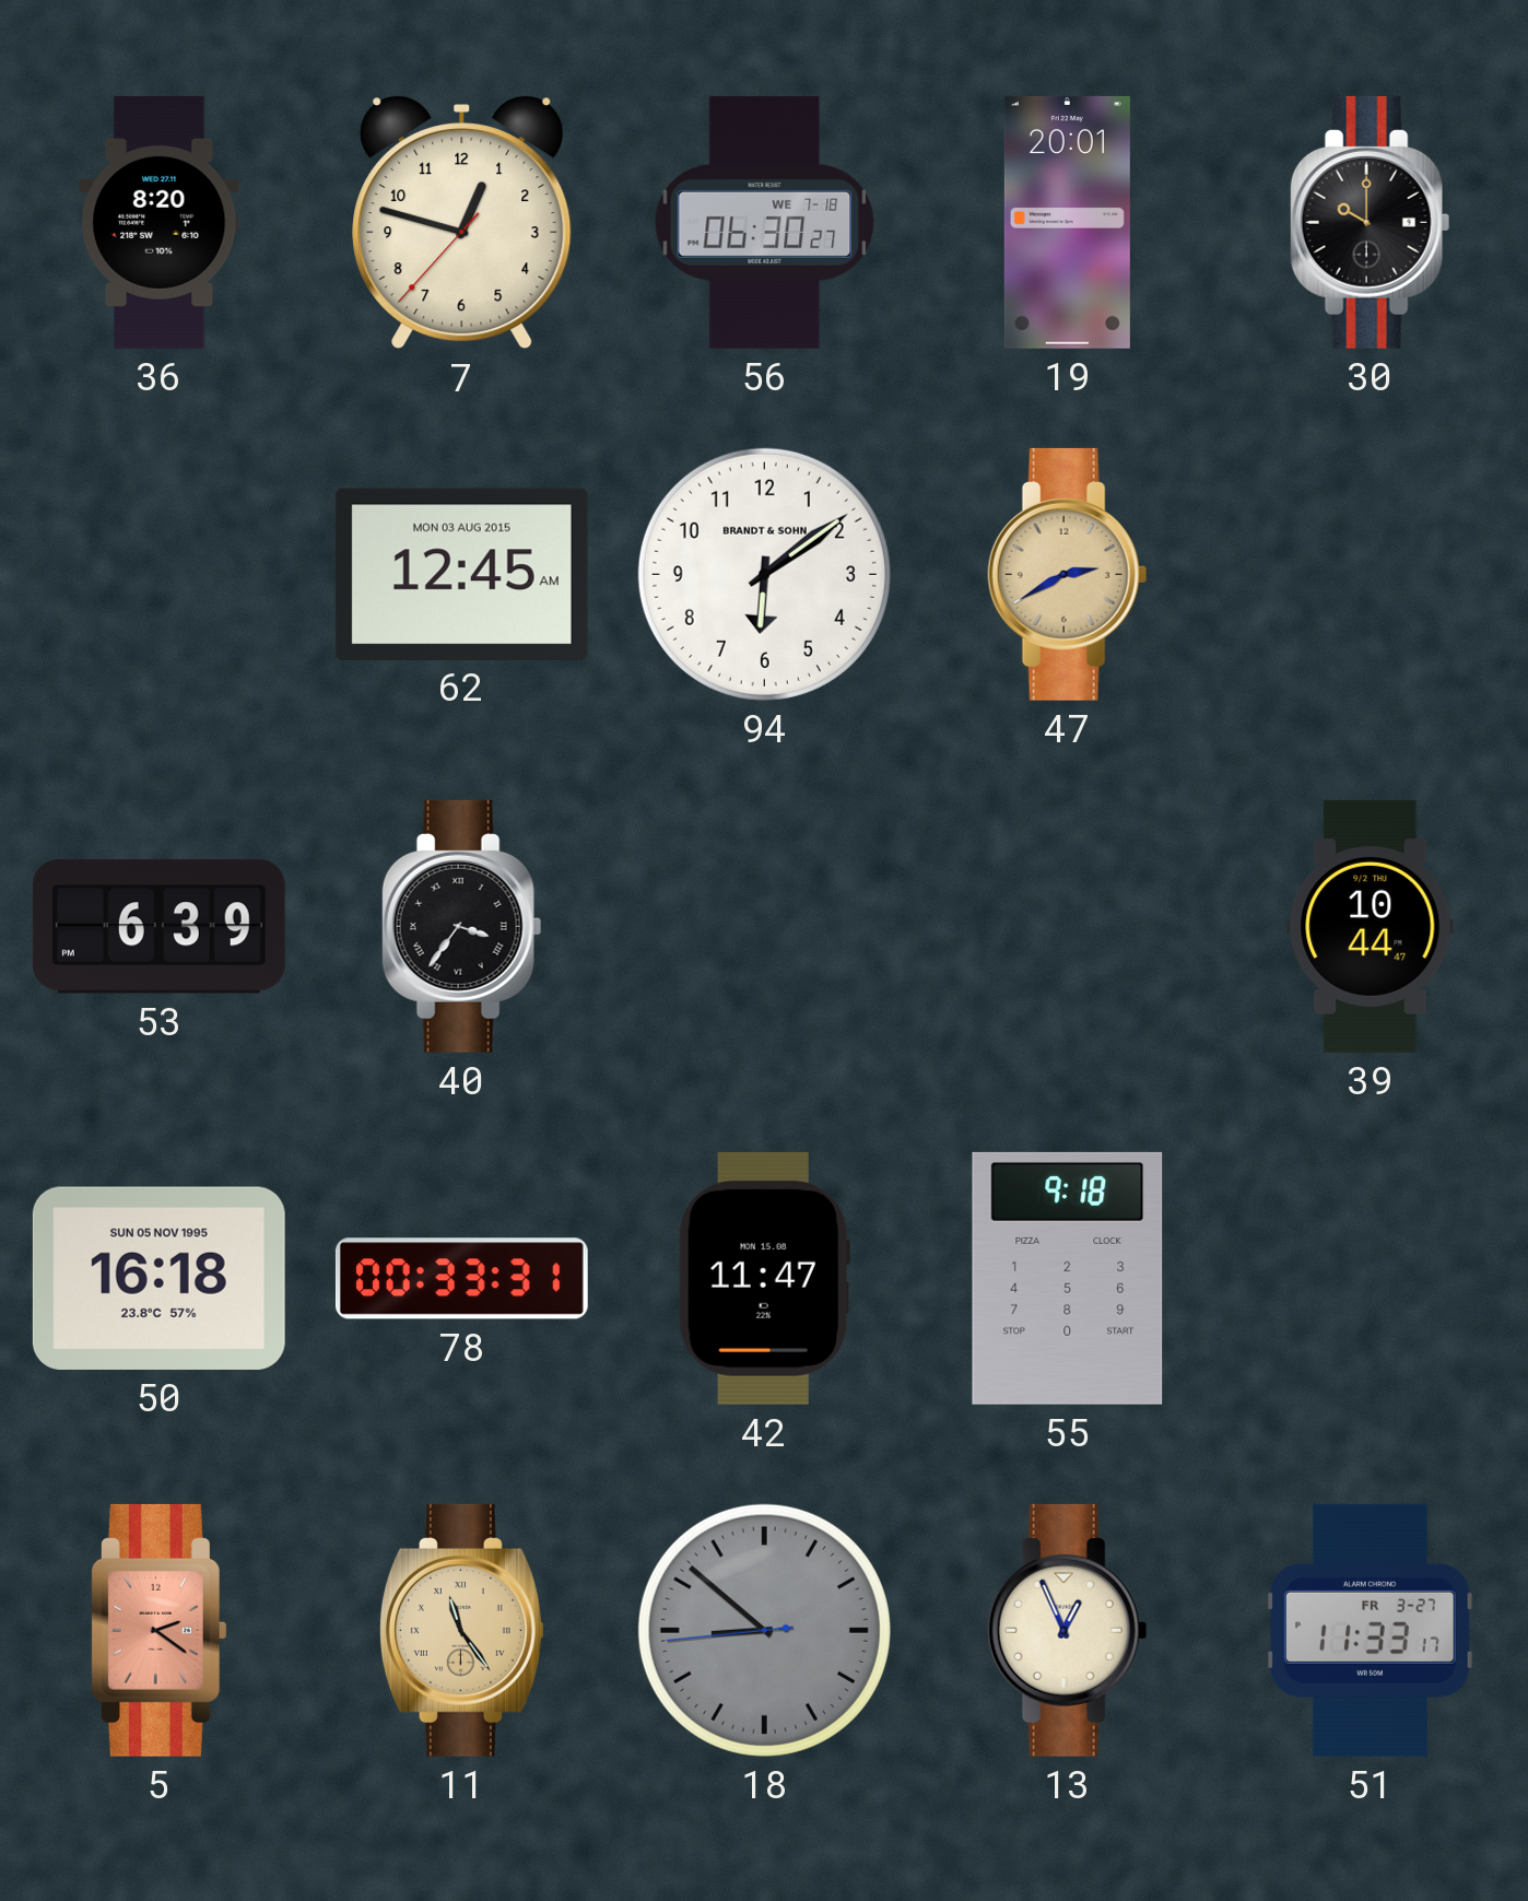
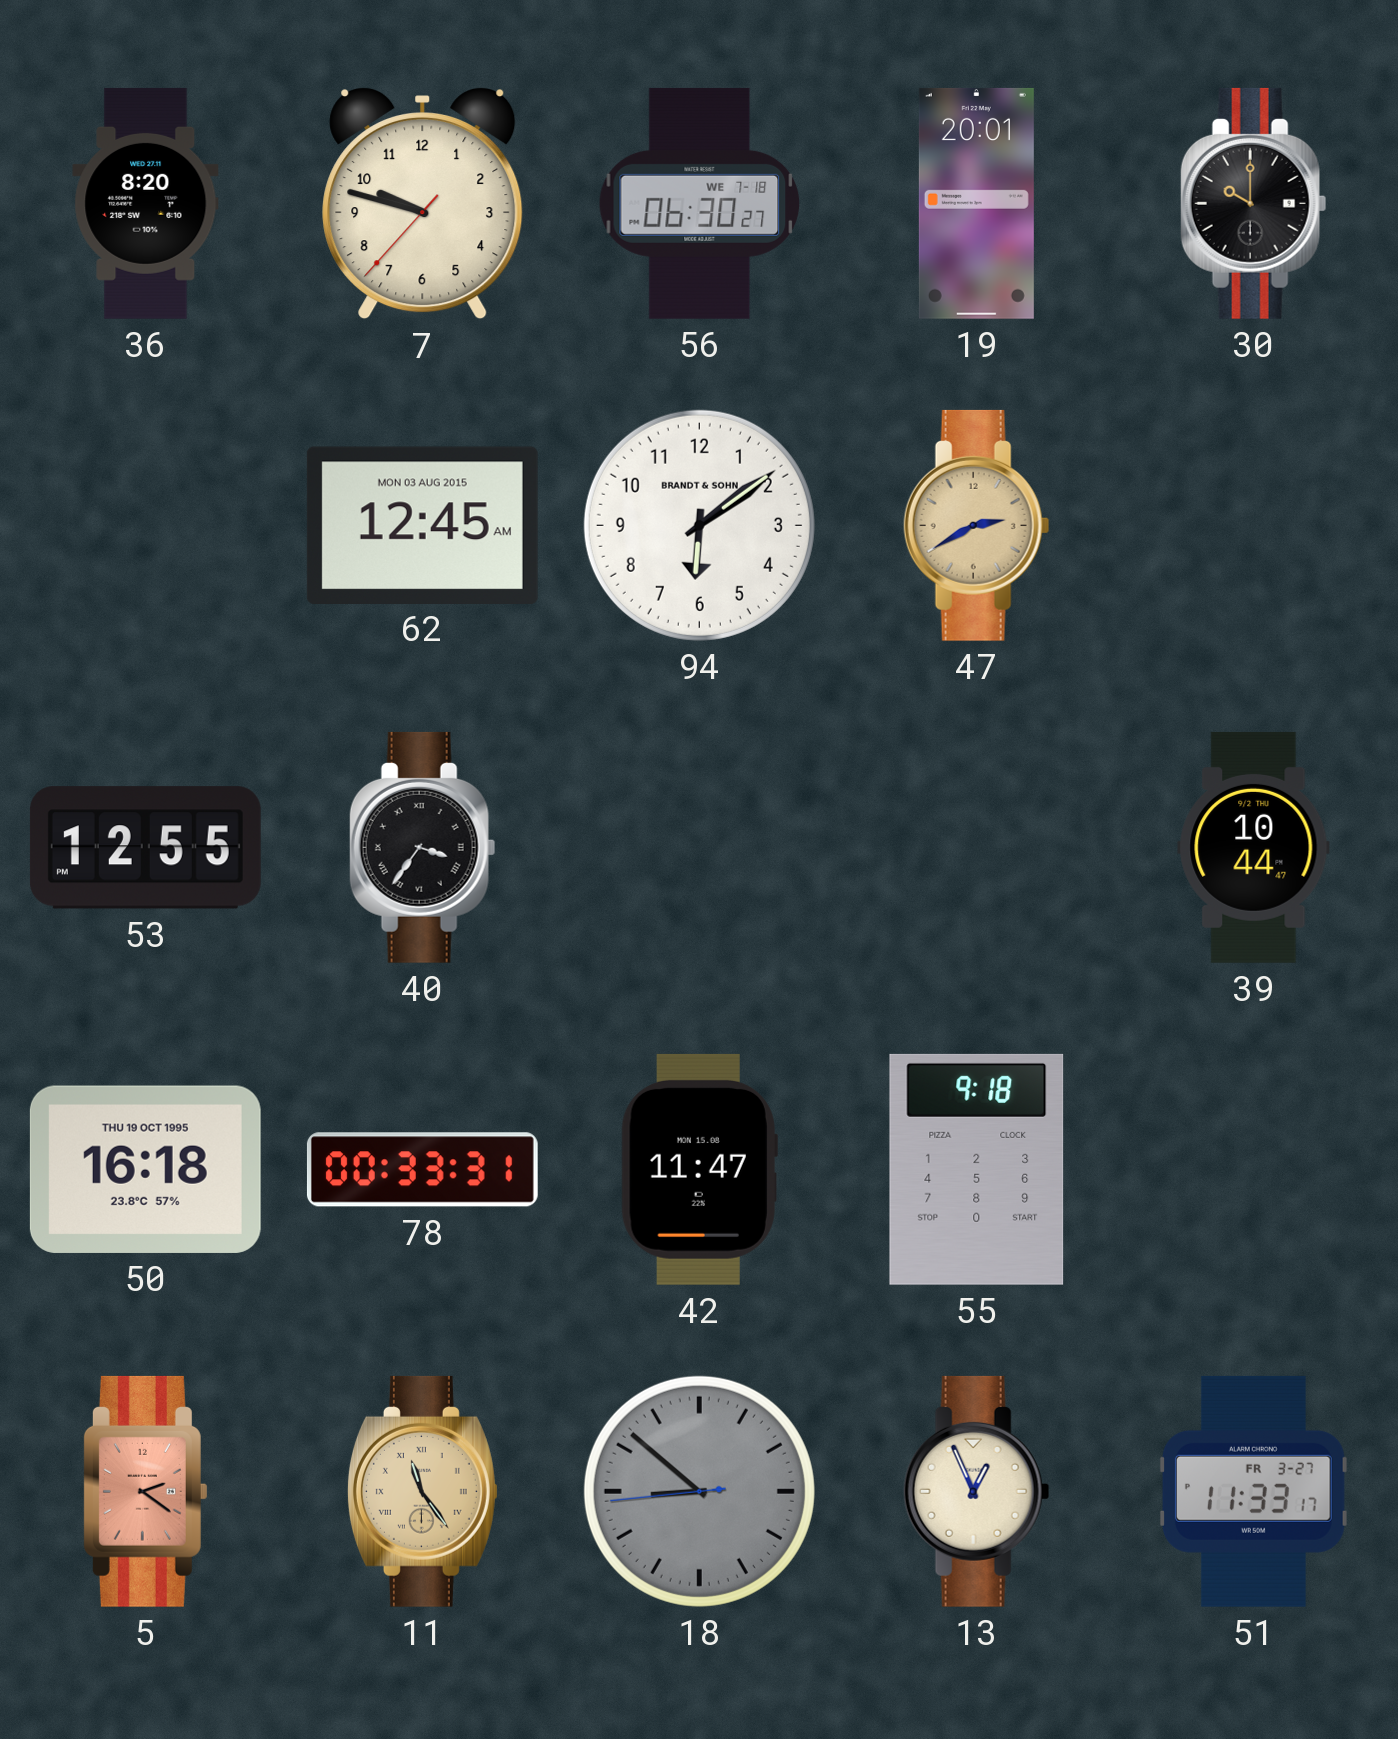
7: 12:47 -> 9:47
53: 6:39 -> 12:55
50 date: SUN 05 NOV 1995 -> THU 19 OCT 1995
